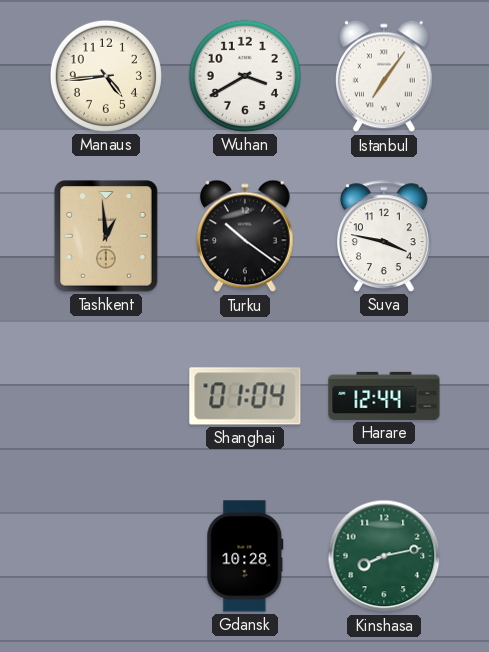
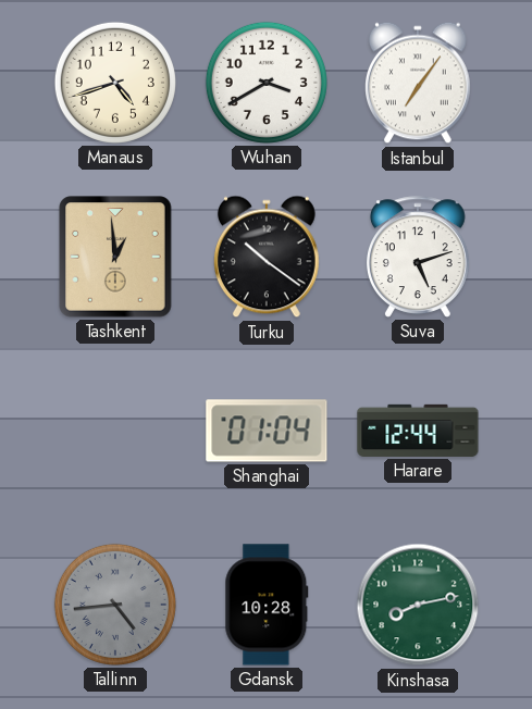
Manaus: 4:44 -> 4:42
Suva: 3:47 -> 5:12
Tallinn: none -> 4:44
